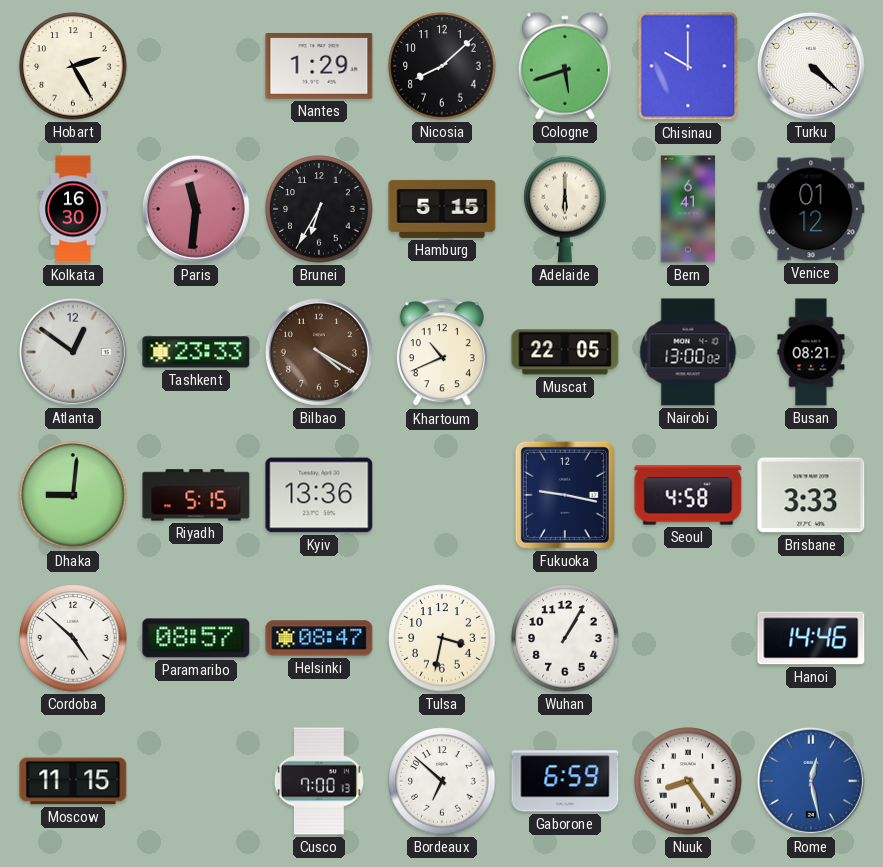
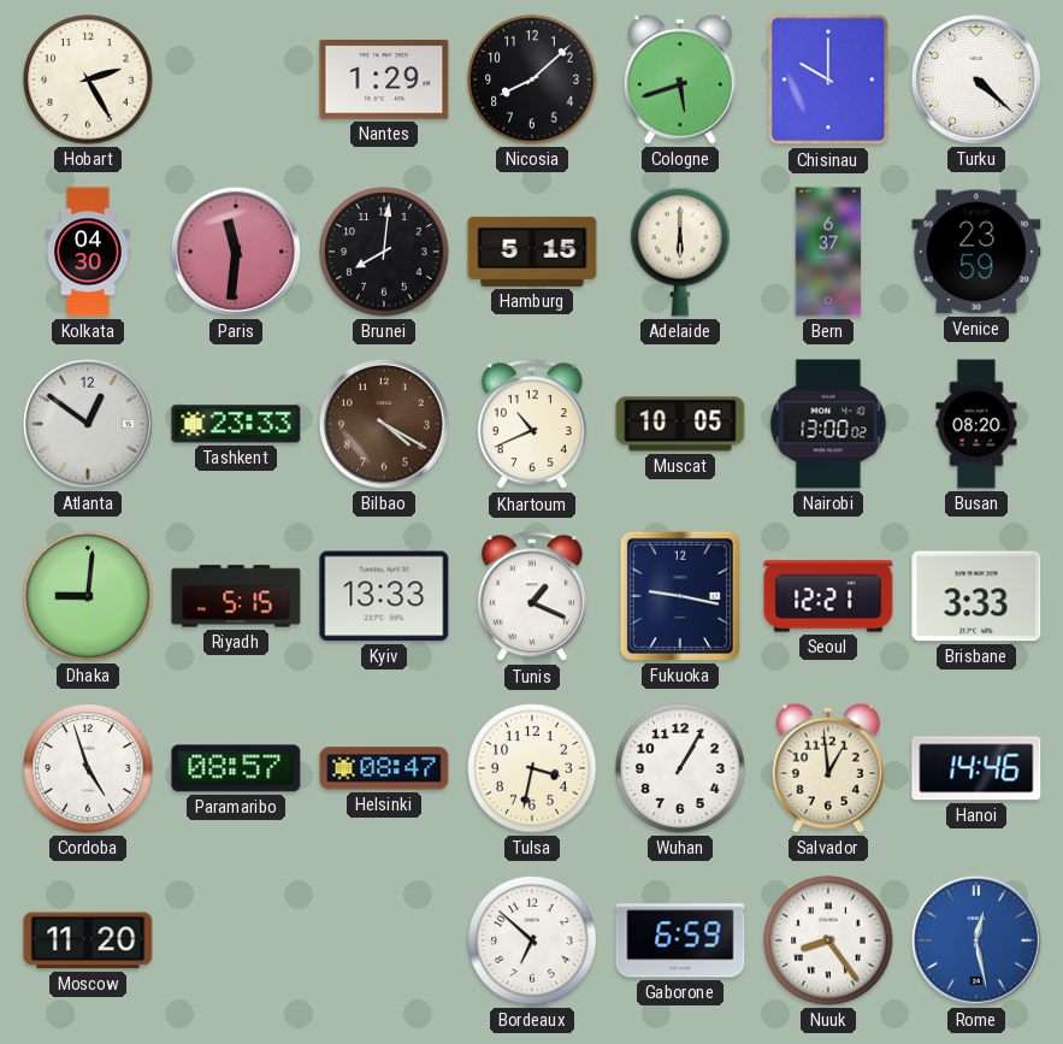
Kolkata: 16:30 -> 04:30
Brunei: 6:35 -> 8:01
Bern: 6:41 -> 6:37
Venice: 01:12 -> 23:59
Muscat: 22:05 -> 10:05
Busan: 08:21 -> 08:20
Kyiv: 13:36 -> 13:33
Tunis: none -> 1:19
Seoul: 4:58 -> 12:21
Cordoba: 4:52 -> 4:57
Salvador: none -> 12:59
Moscow: 11:15 -> 11:20
Cusco: 7:00 -> none
